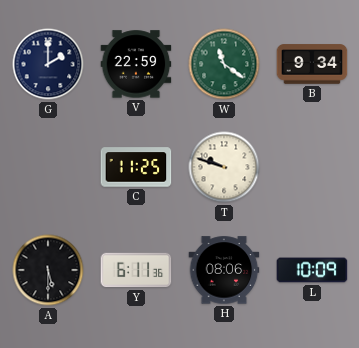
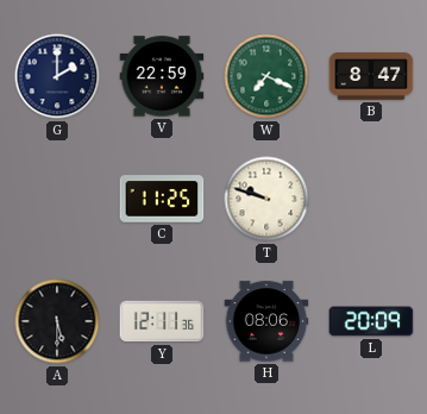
W: 11:21 -> 7:19
B: 9:34 -> 8:47
Y: 6:11 -> 12:11
L: 10:09 -> 20:09
